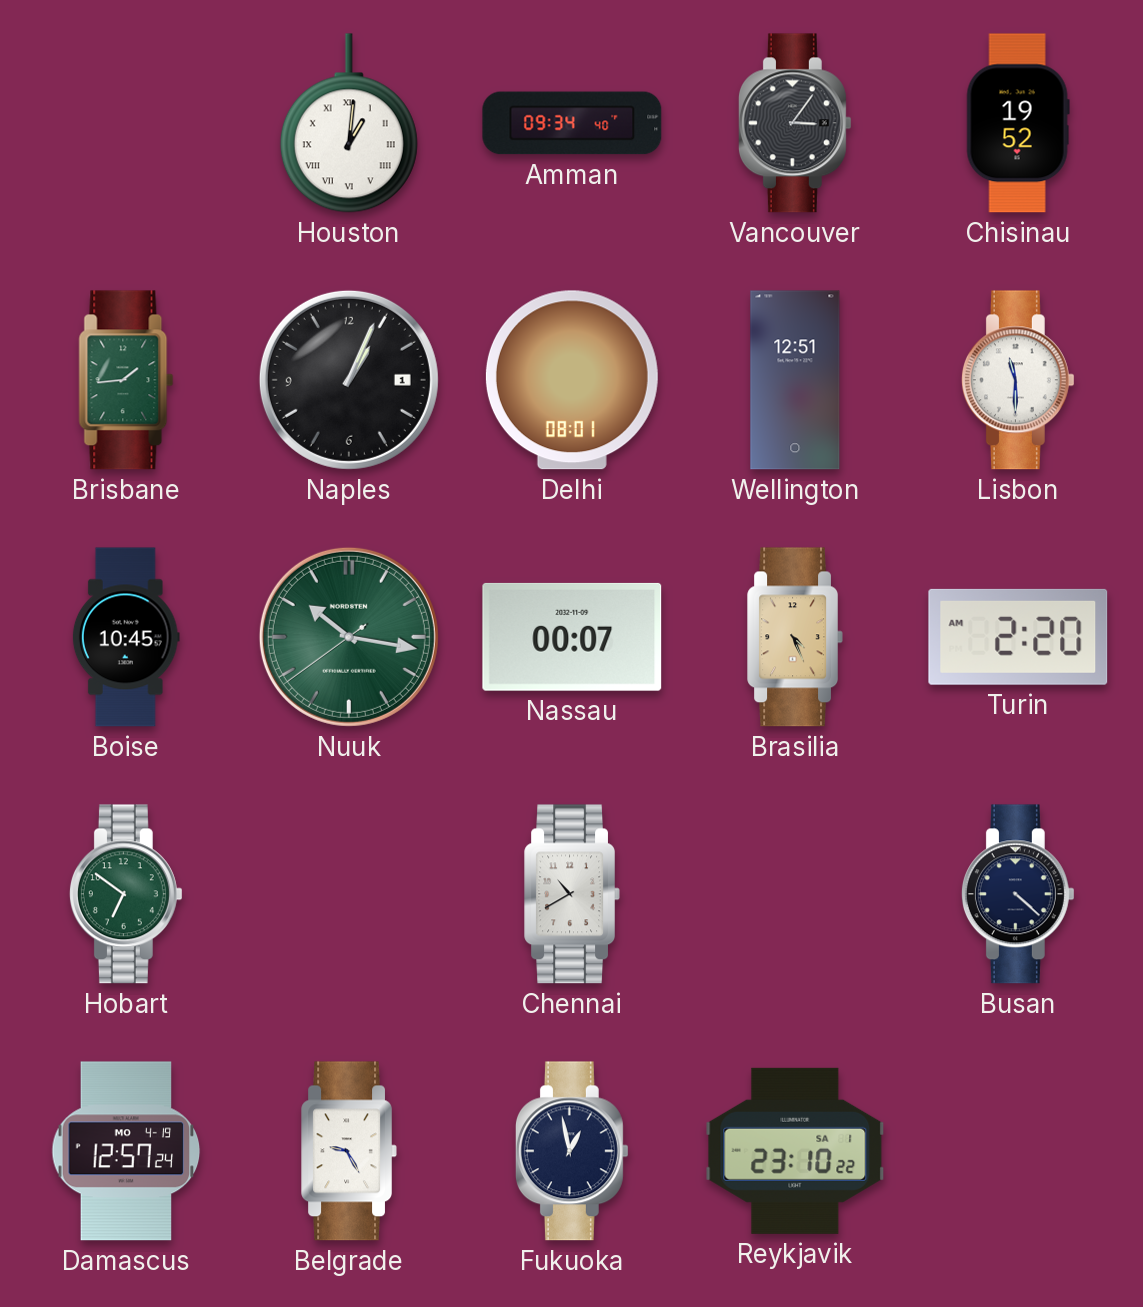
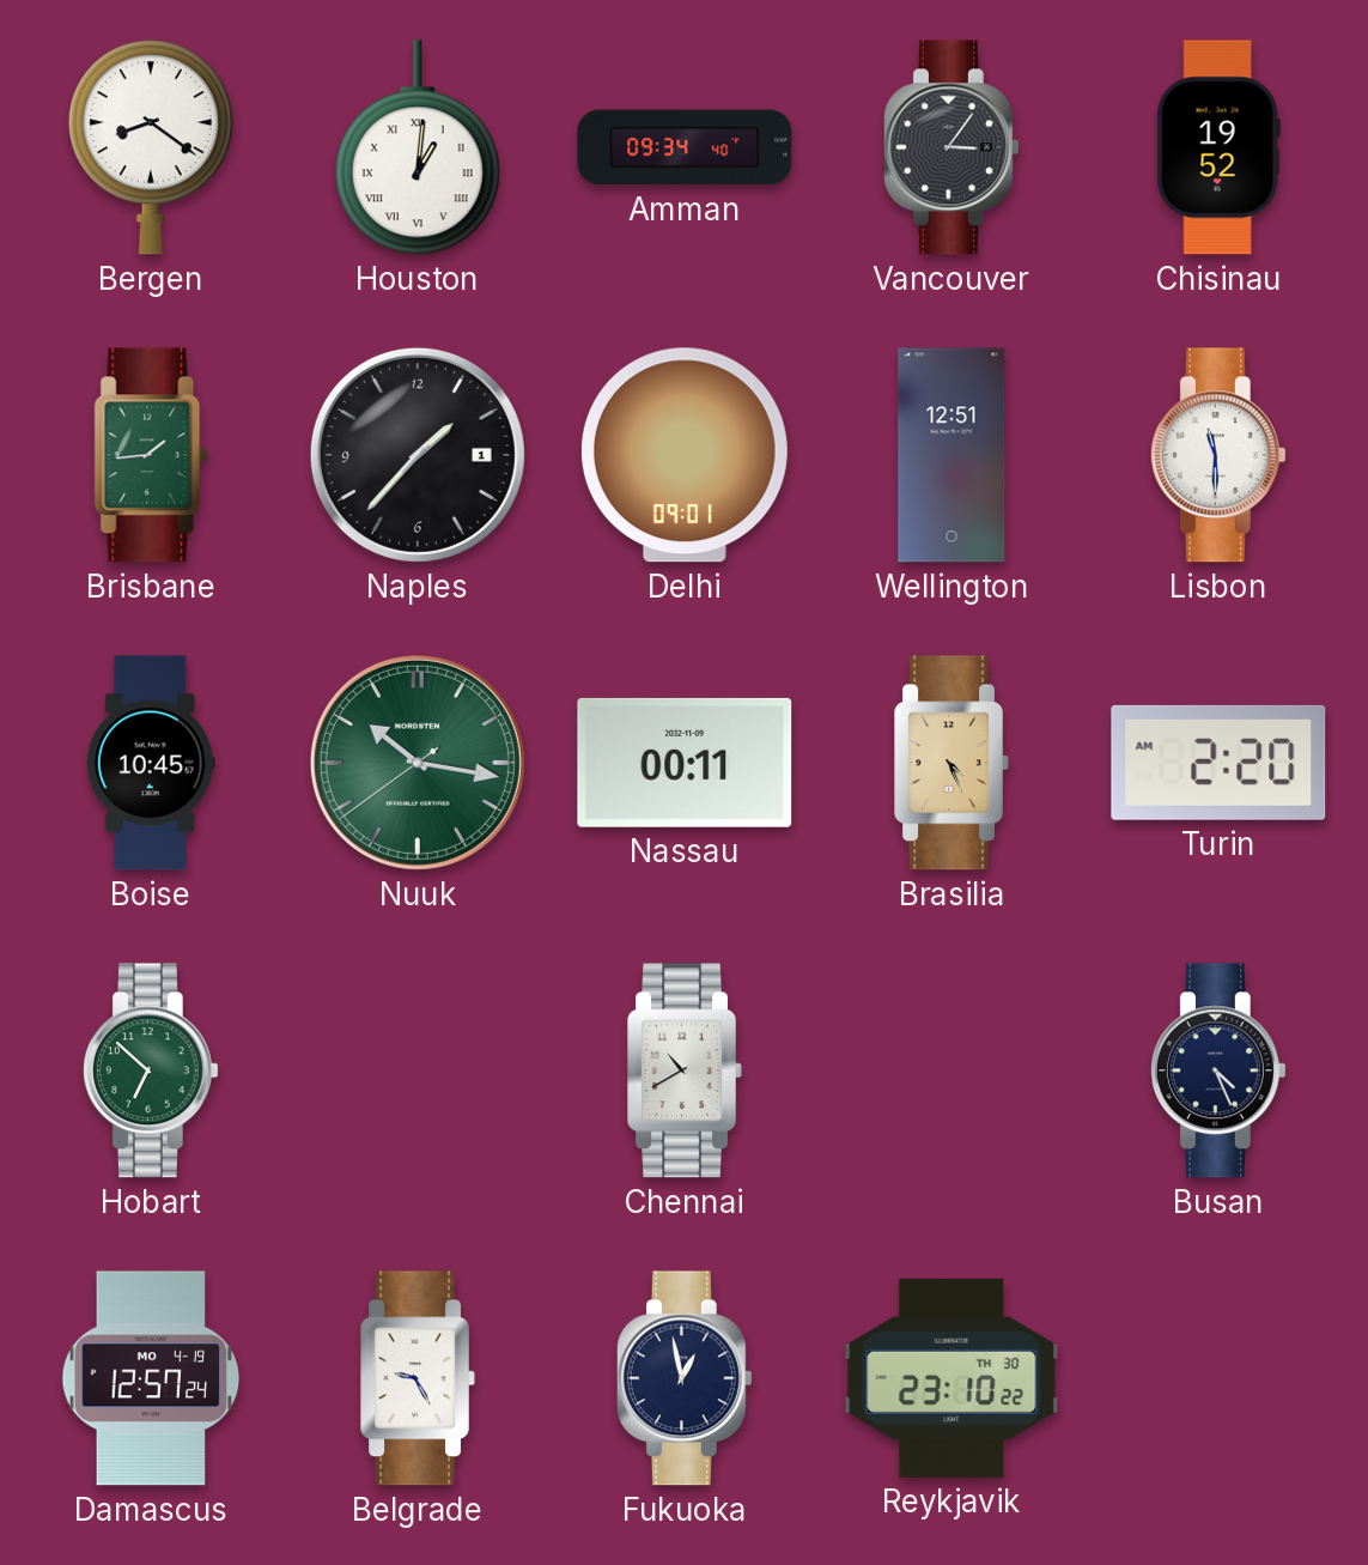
Bergen: none -> 8:21
Naples: 1:04 -> 1:37
Delhi: 08:01 -> 09:01
Nassau: 00:07 -> 00:11
Hobart: 6:51 -> 6:52
Busan: 4:22 -> 4:26
Reykjavik date: SA 1 -> TH 30
